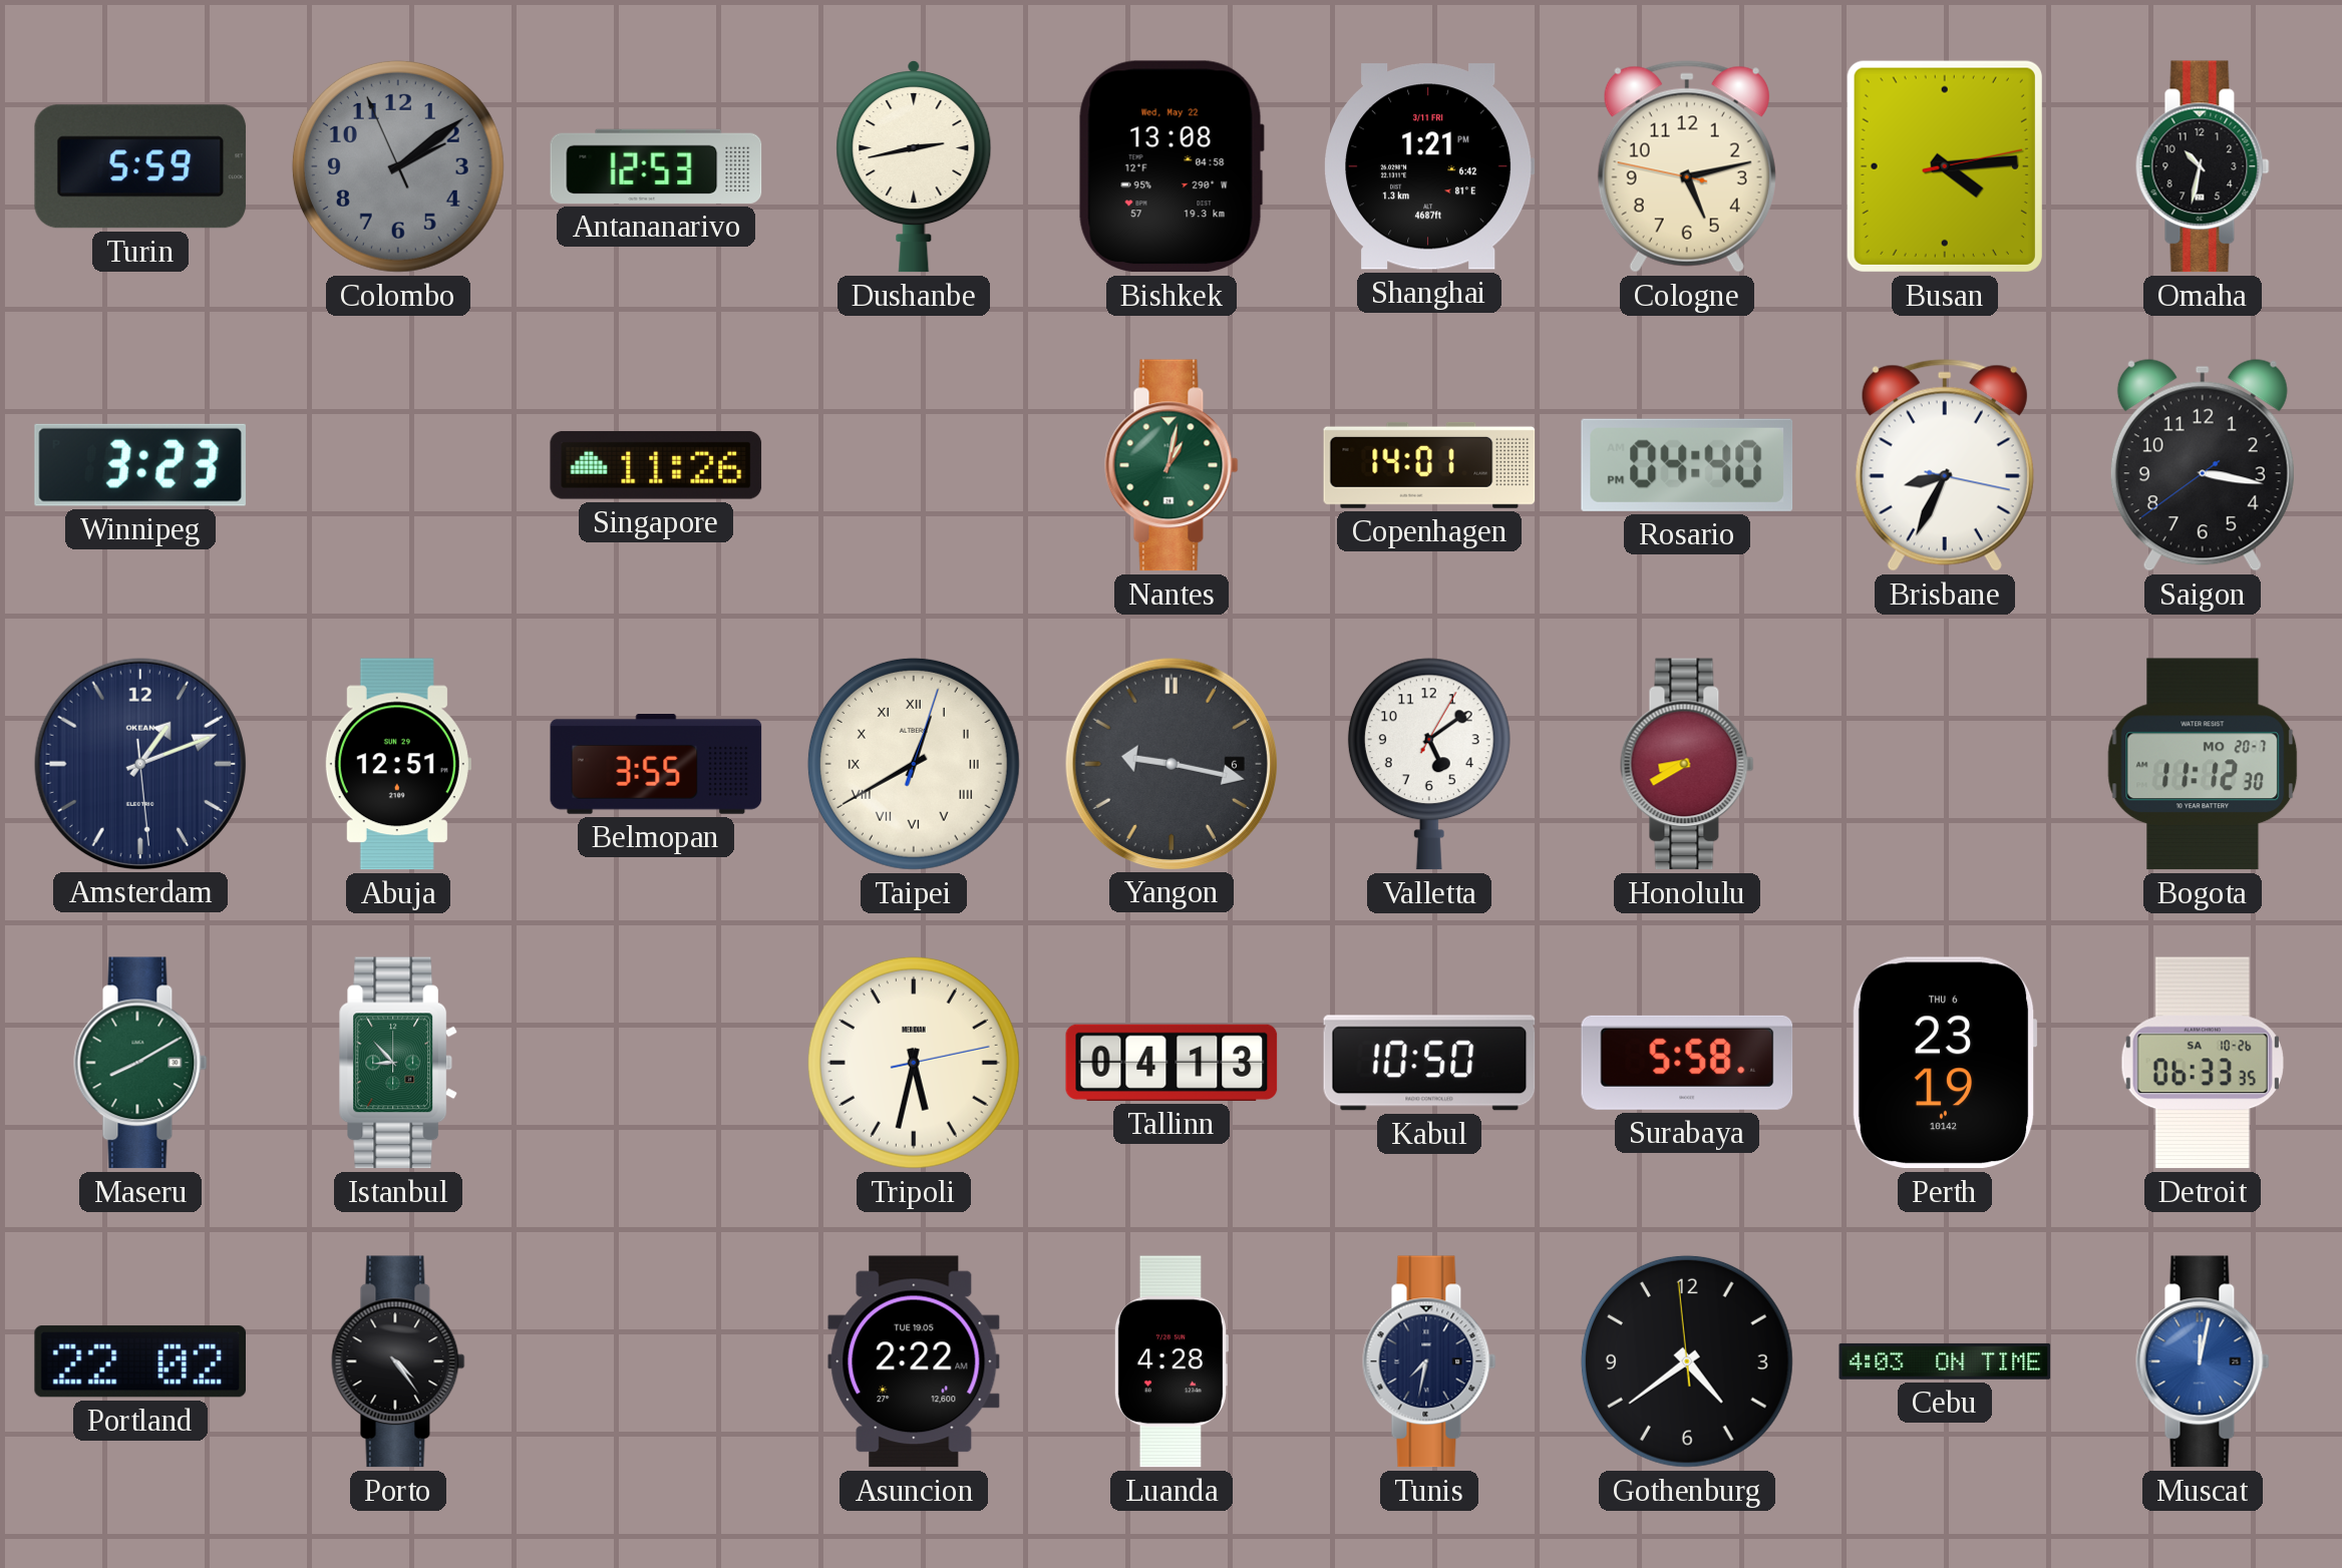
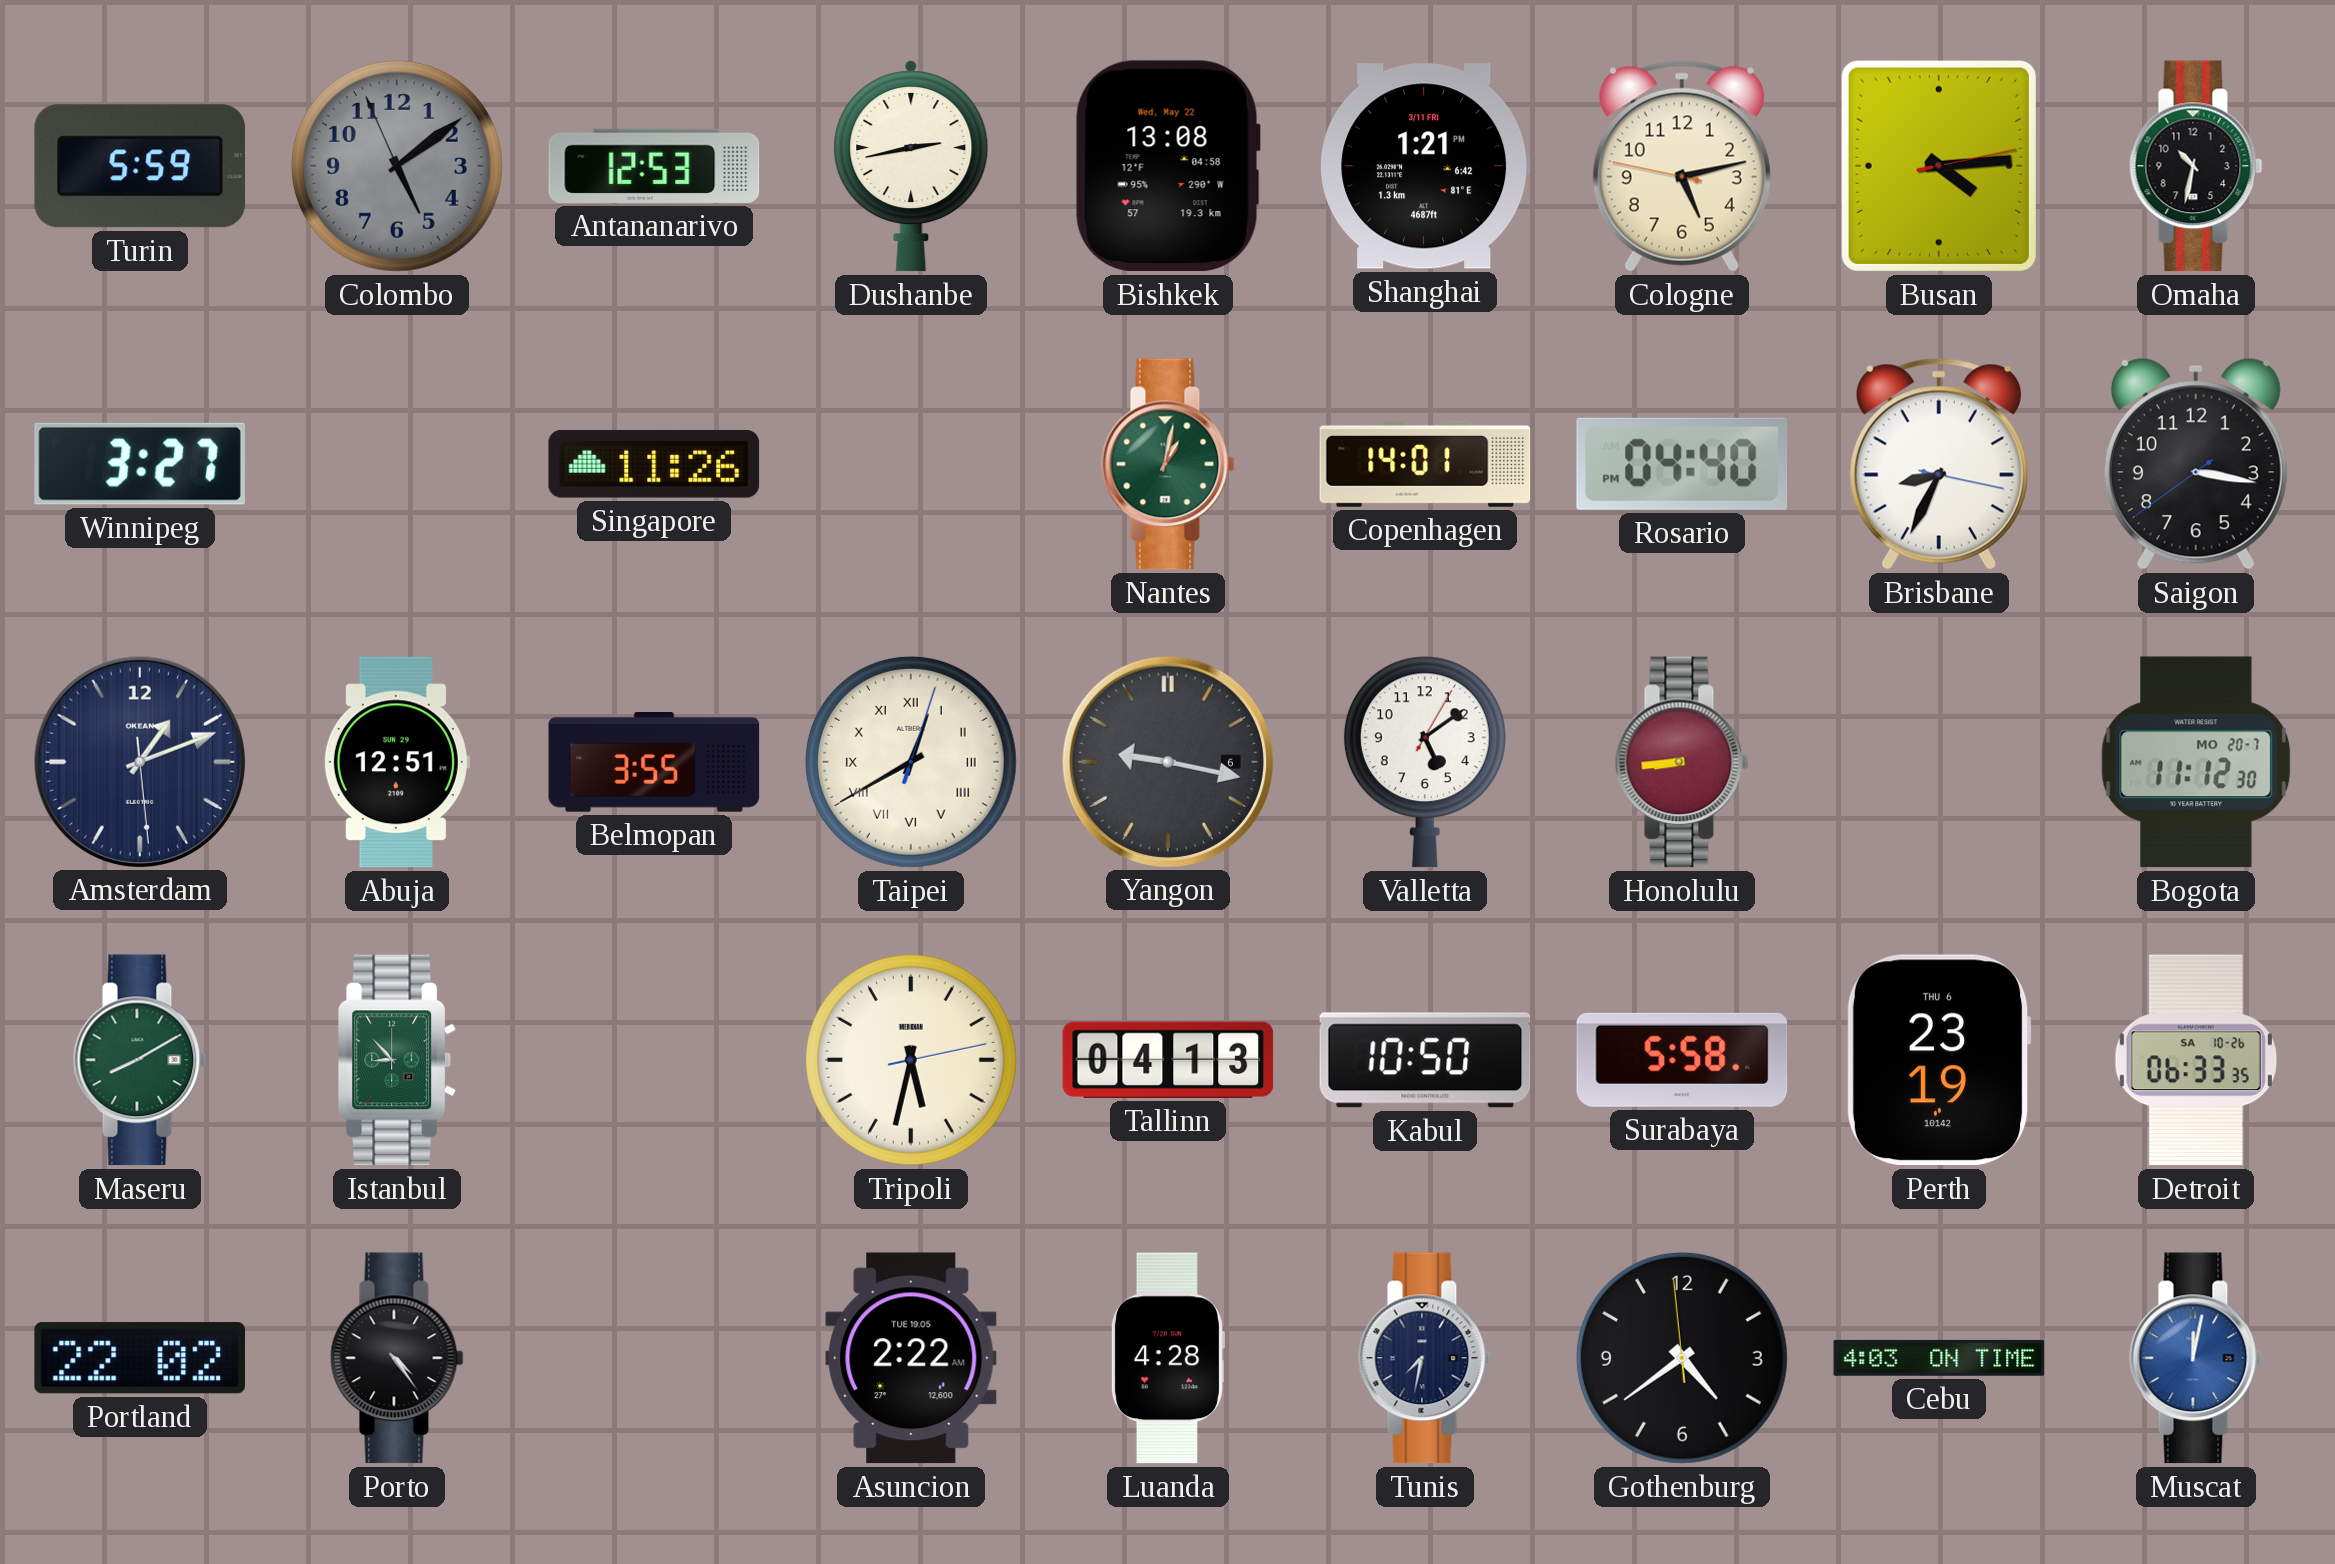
Colombo: 2:08 -> 5:08
Winnipeg: 3:23 -> 3:27
Honolulu: 8:40 -> 8:44
